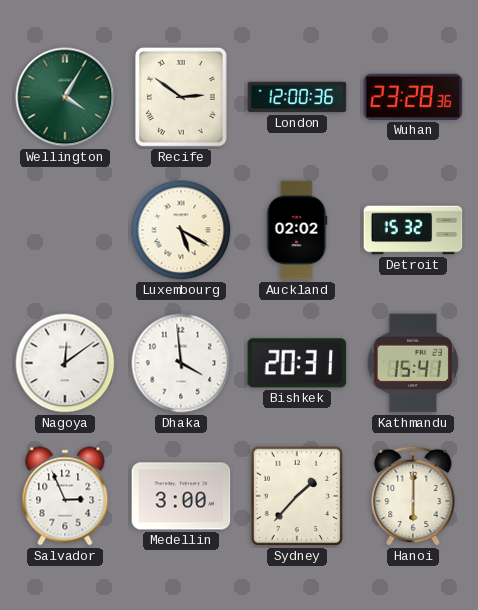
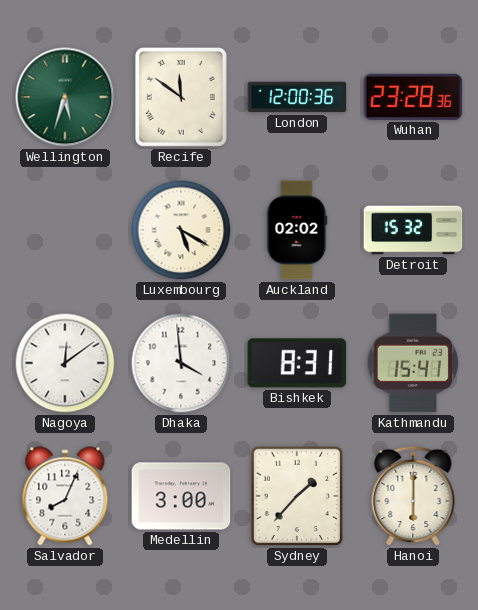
Wellington: 4:05 -> 5:33
Recife: 2:51 -> 11:51
Bishkek: 20:31 -> 8:31
Salvador: 2:56 -> 8:04
